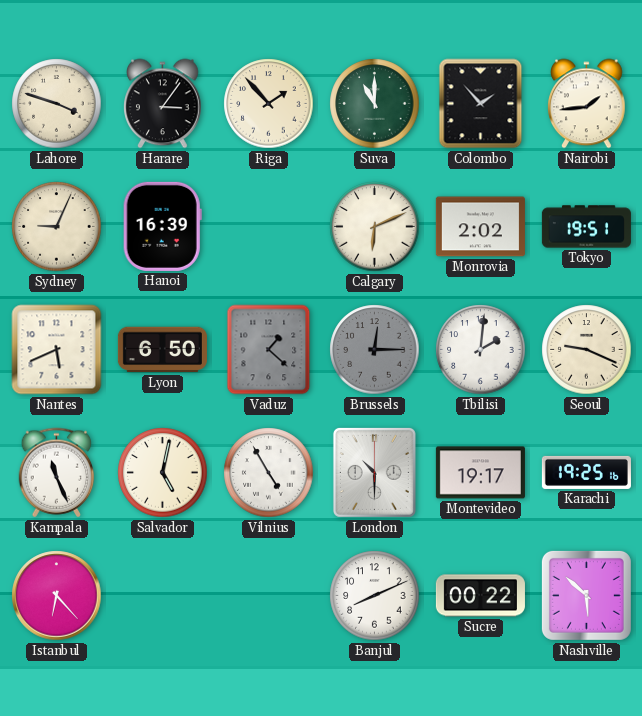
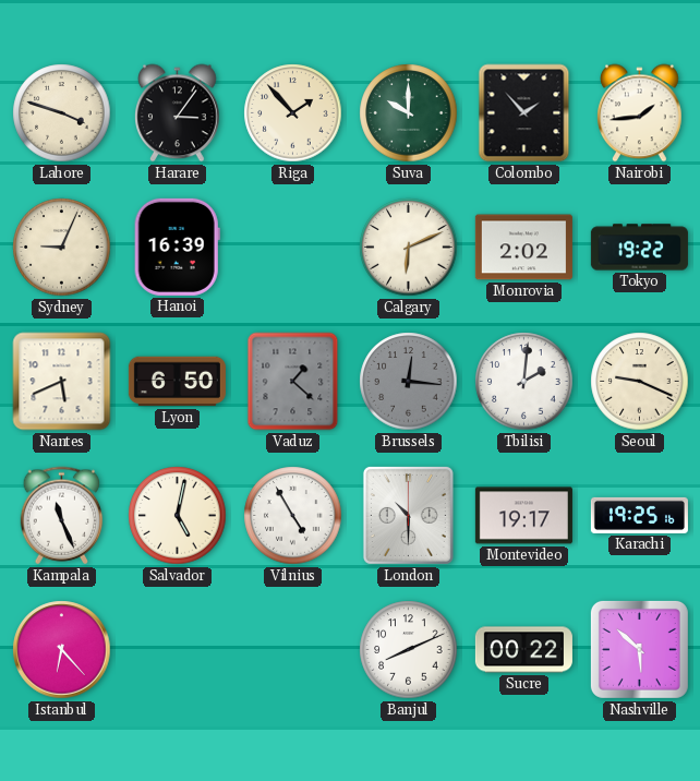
Suva: 11:00 -> 10:00
Tokyo: 19:51 -> 19:22
Brussels: 12:15 -> 12:16
